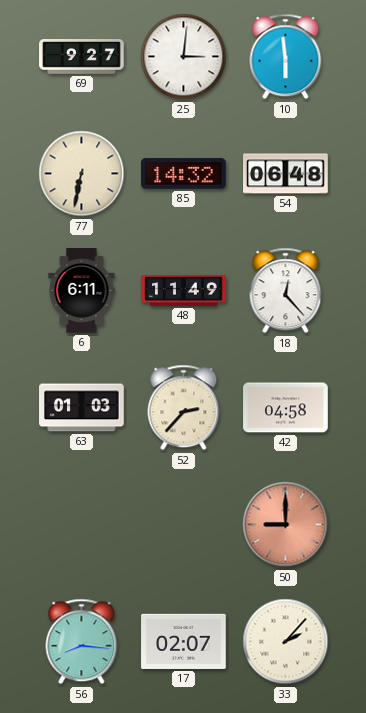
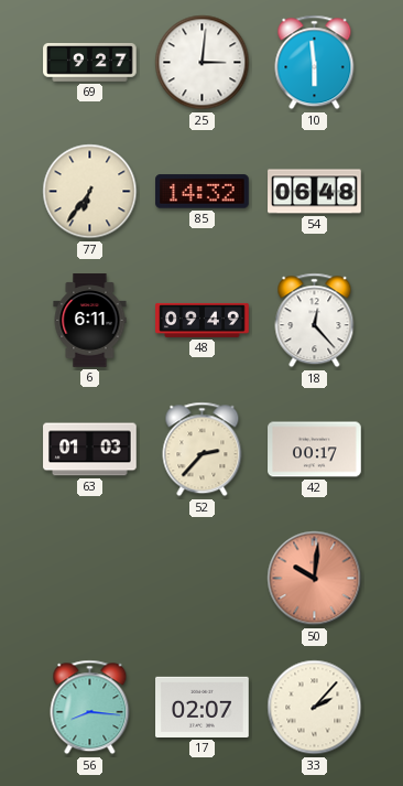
77: 6:32 -> 6:36
48: 11:49 -> 09:49
42: 04:58 -> 00:17
50: 9:00 -> 10:01
